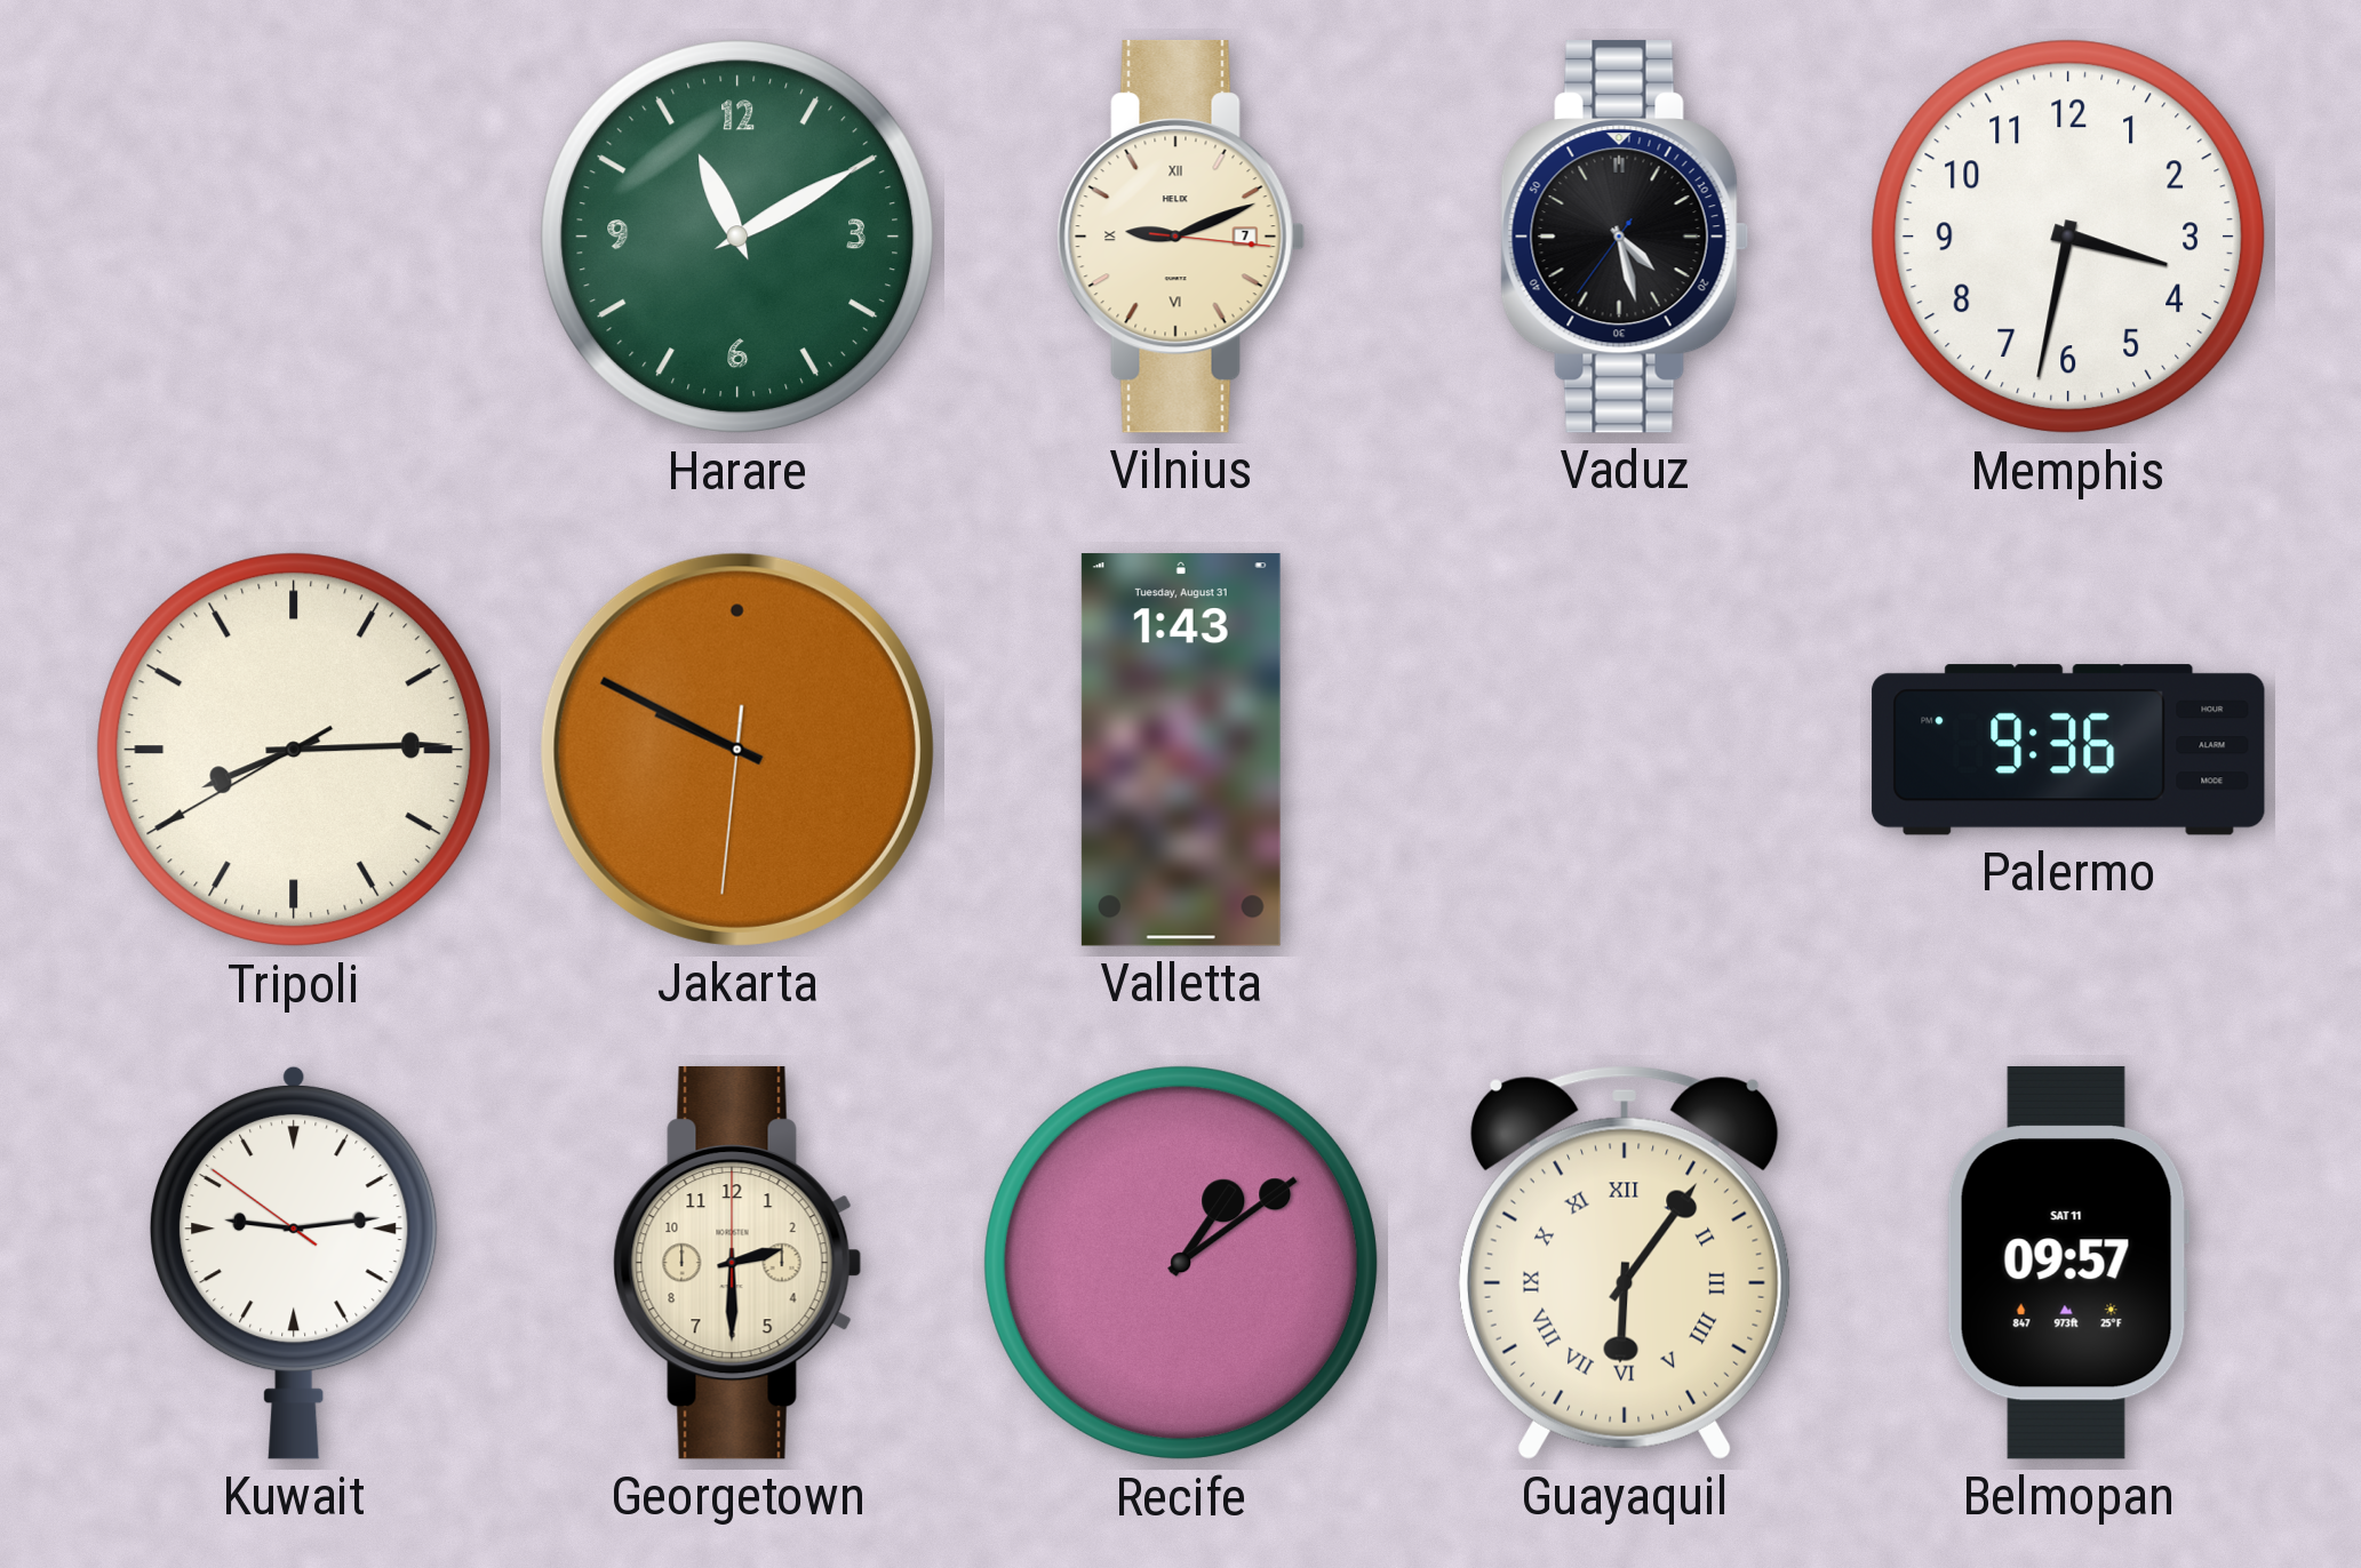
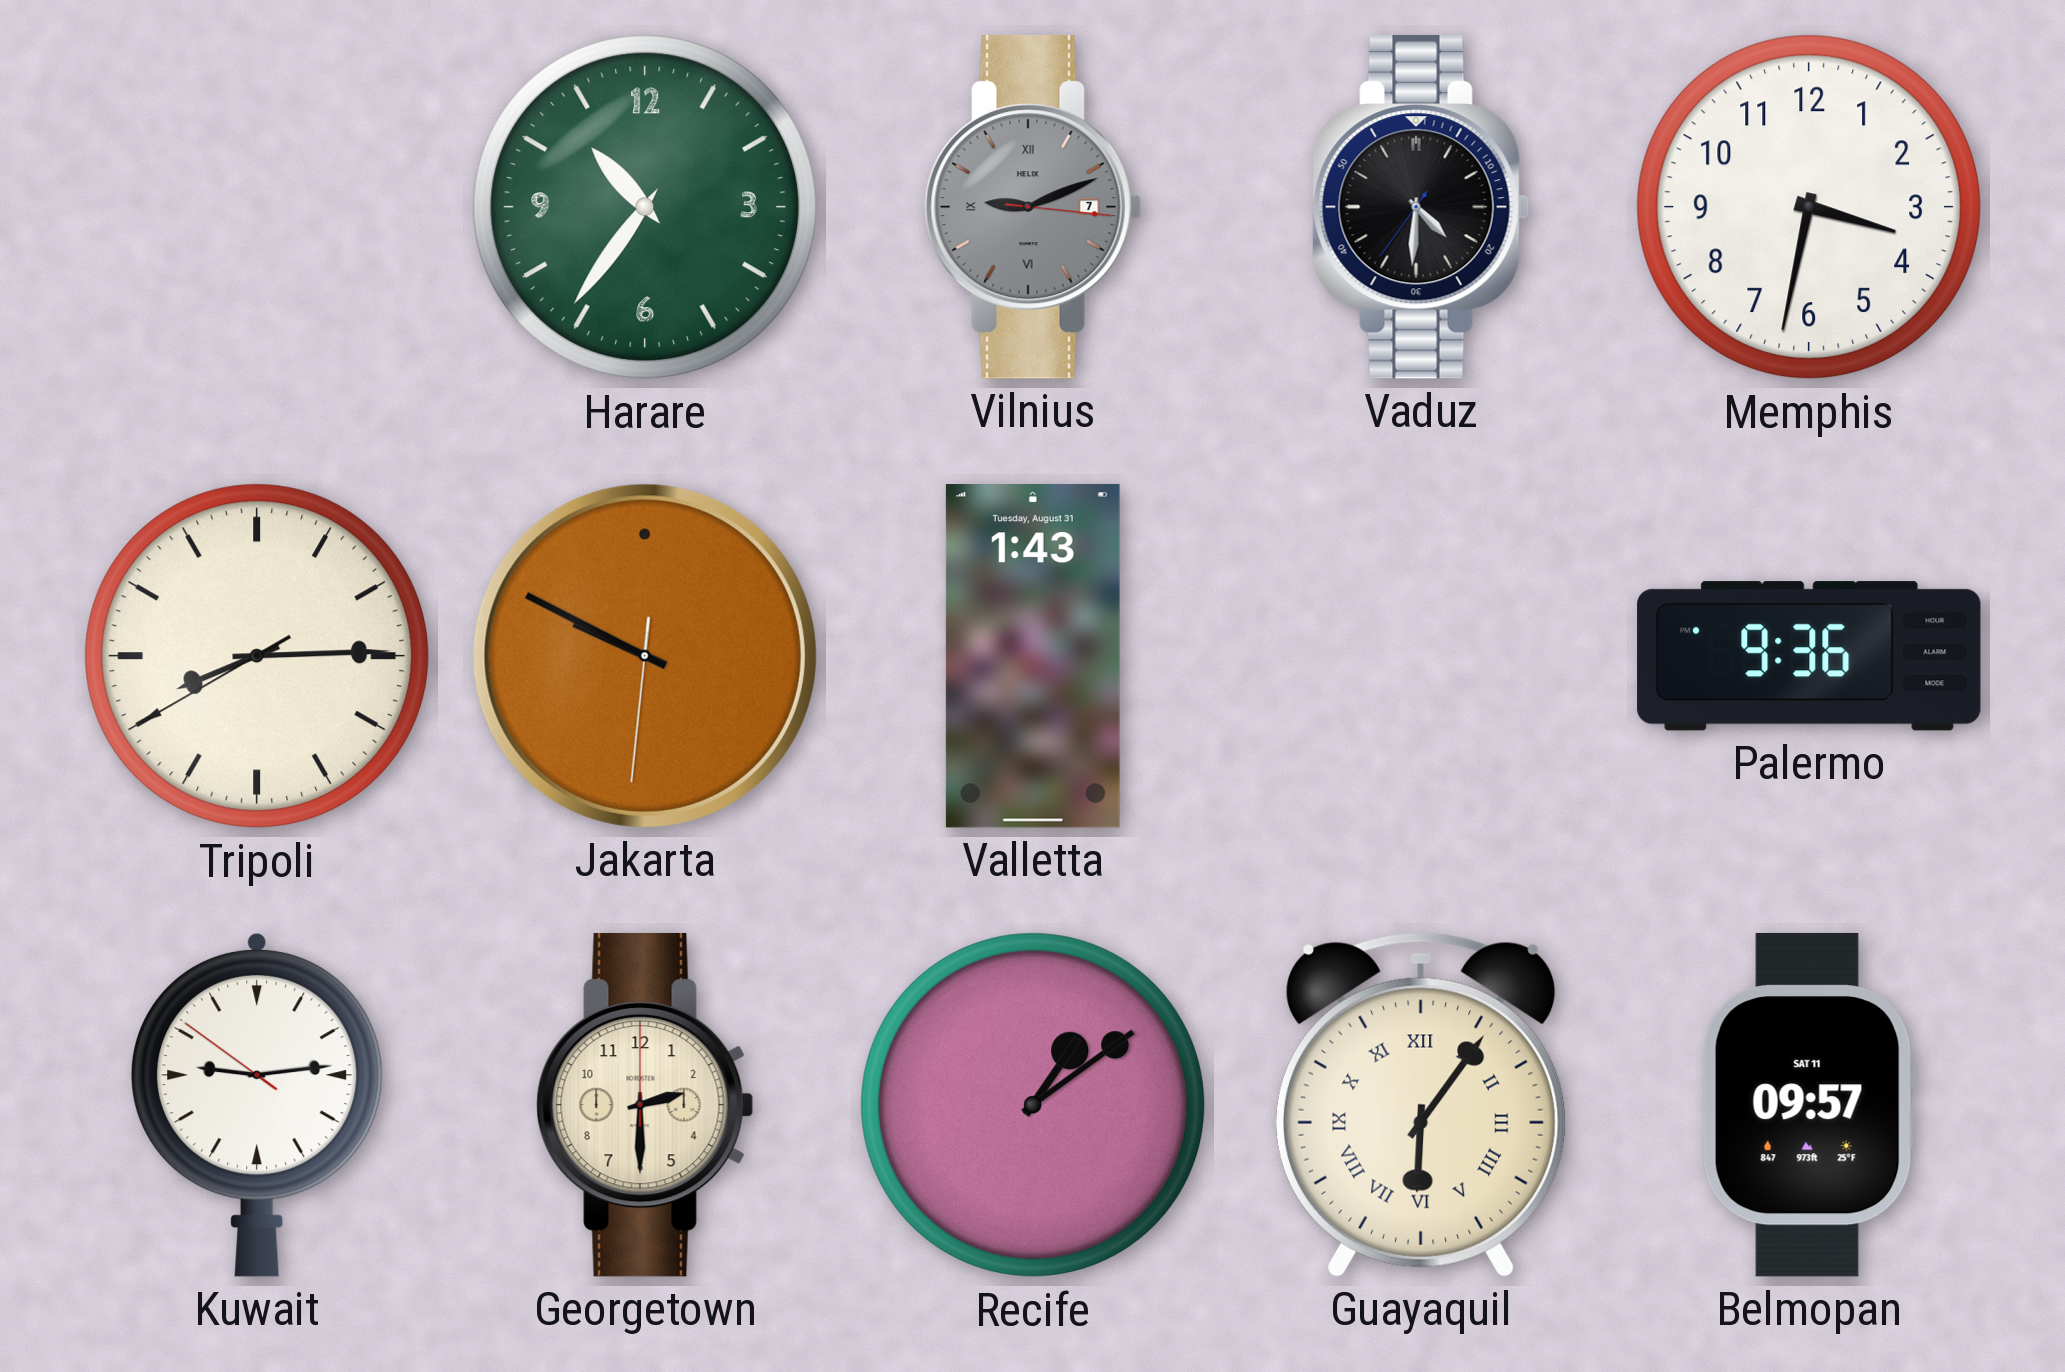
Harare: 11:10 -> 10:36
Vilnius dial: cream -> grey
Vaduz: 4:27 -> 4:30
